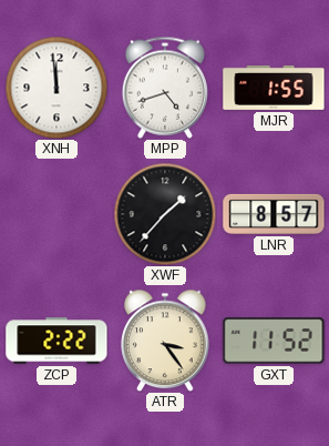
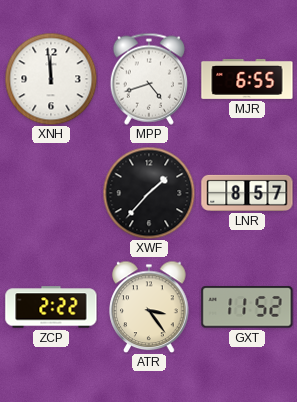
MJR: 1:55 -> 6:55
